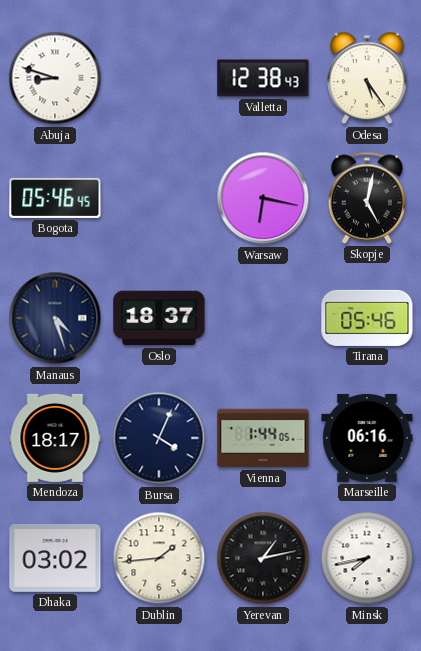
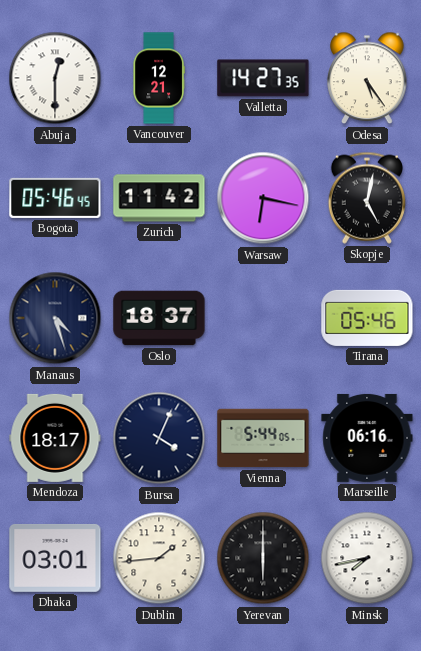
Abuja: 8:48 -> 12:30
Vancouver: none -> 12:21
Valletta: 12:38 -> 14:27
Zurich: none -> 11:42
Vienna: 1:44 -> 5:44
Dhaka: 03:02 -> 03:01
Yerevan: 1:13 -> 6:00
